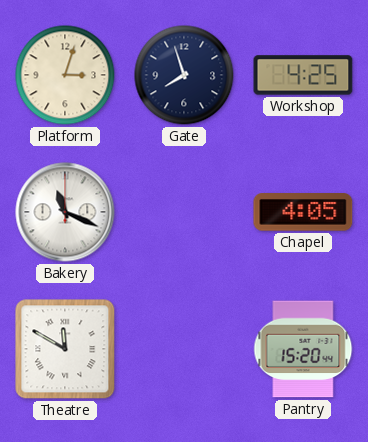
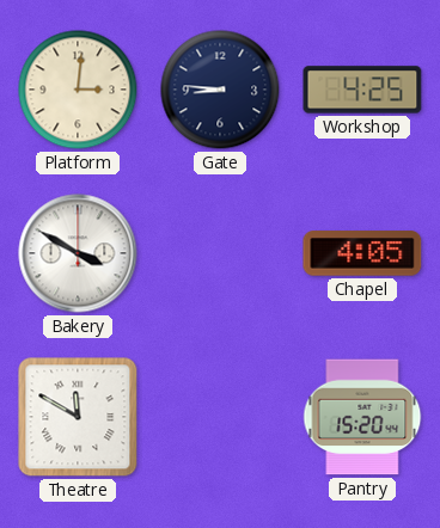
Platform: 3:03 -> 3:01
Gate: 7:57 -> 8:46
Bakery: 11:19 -> 3:50
